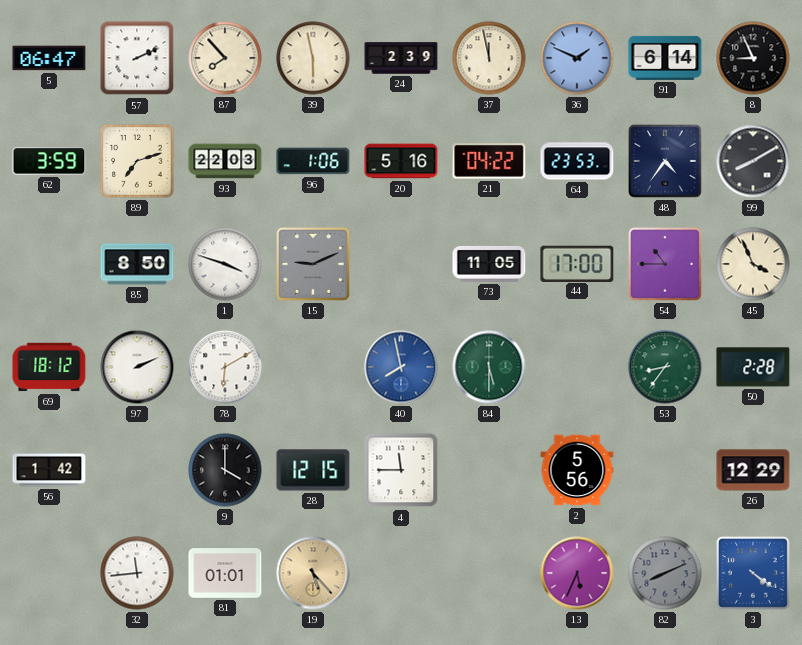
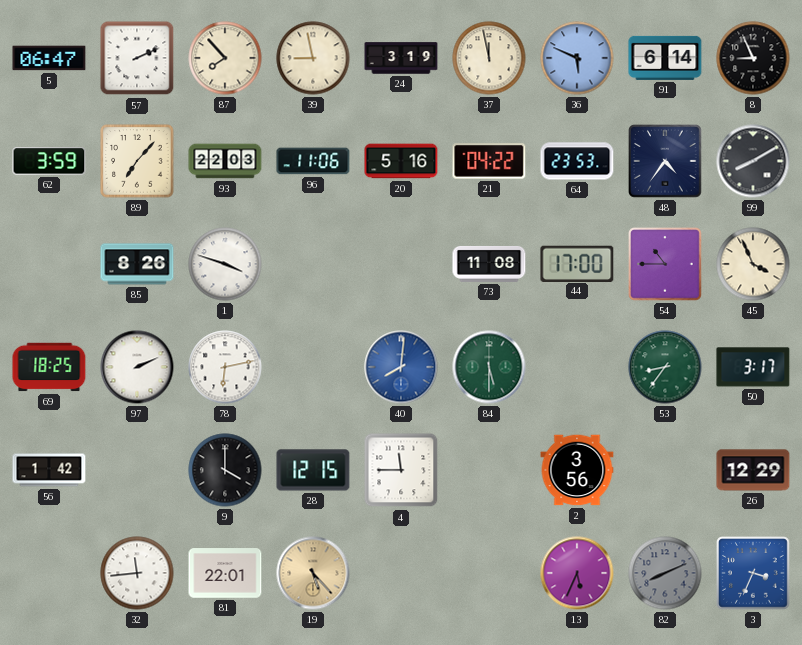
39: 5:58 -> 8:58
24: 2:39 -> 3:19
36: 1:49 -> 5:49
89: 7:12 -> 7:07
96: 1:06 -> 11:06
85: 8:50 -> 8:26
15: 9:11 -> none
73: 11:05 -> 11:08
69: 18:12 -> 18:25
78: 6:10 -> 6:13
40: 7:58 -> 8:01
50: 2:28 -> 3:17
2: 5:56 -> 3:56
81: 01:01 -> 22:01
3: 4:21 -> 3:34
